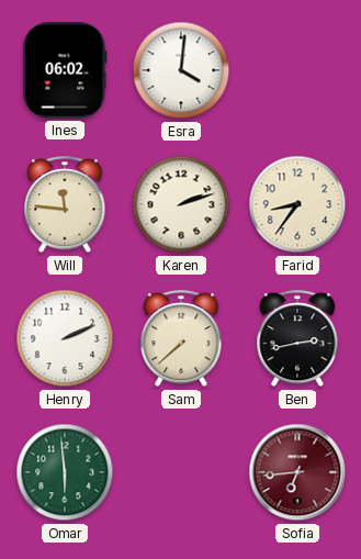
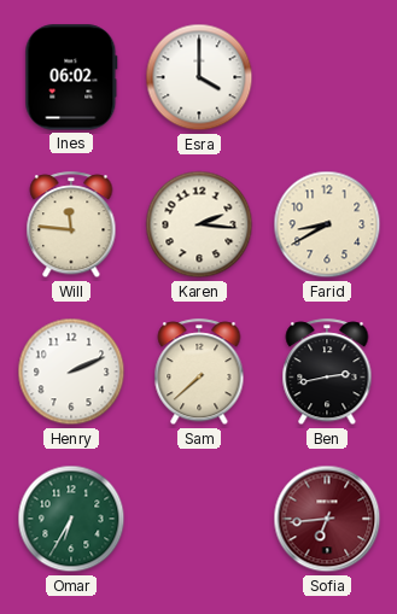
Esra: 4:01 -> 4:00
Karen: 2:12 -> 2:16
Farid: 8:36 -> 8:40
Omar: 5:59 -> 6:35
